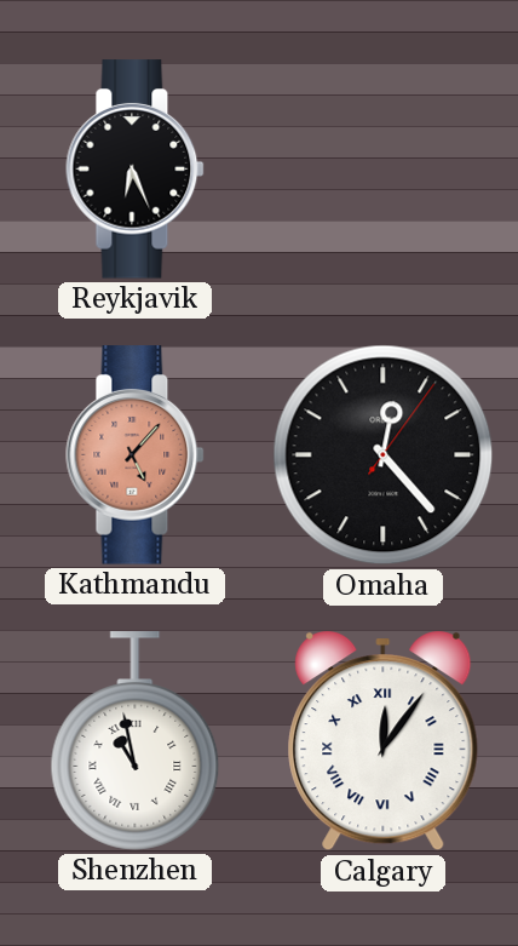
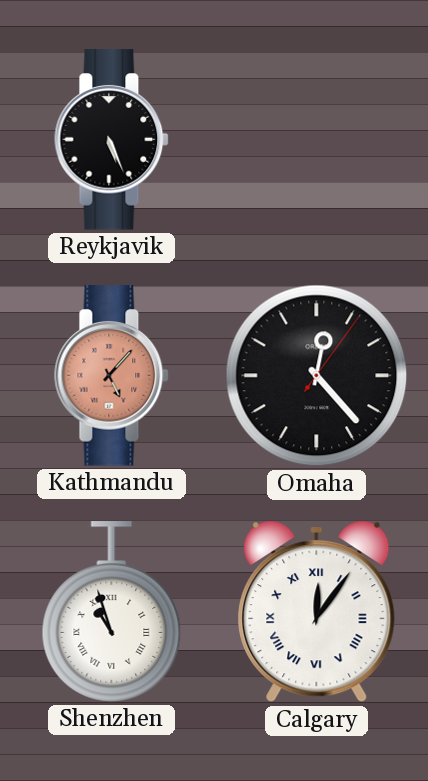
Reykjavik: 6:26 -> 5:26
Shenzhen: 10:58 -> 10:57
